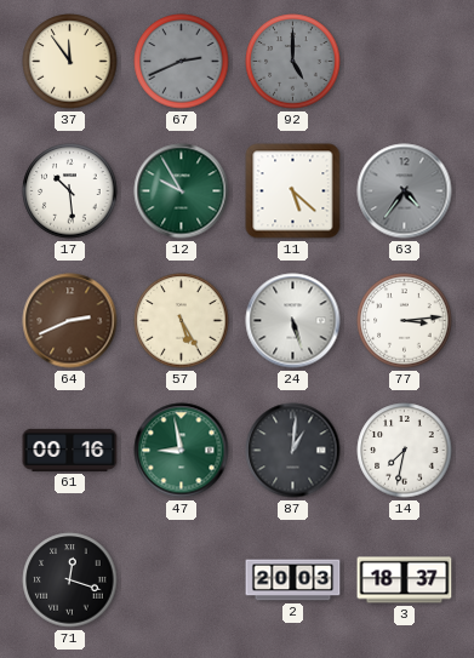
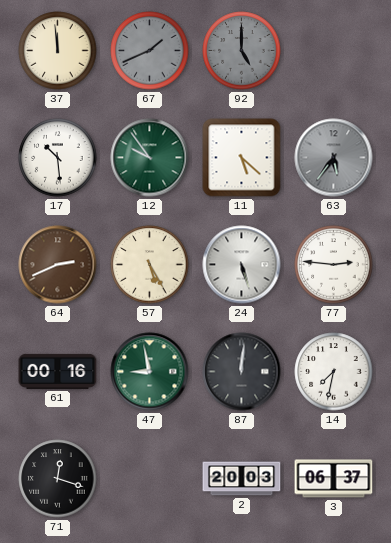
37: 11:54 -> 11:59
67: 2:41 -> 1:41
12: 9:55 -> 9:54
63: 4:36 -> 5:36
77: 3:14 -> 2:46
87: 1:01 -> 12:01
3: 18:37 -> 06:37
